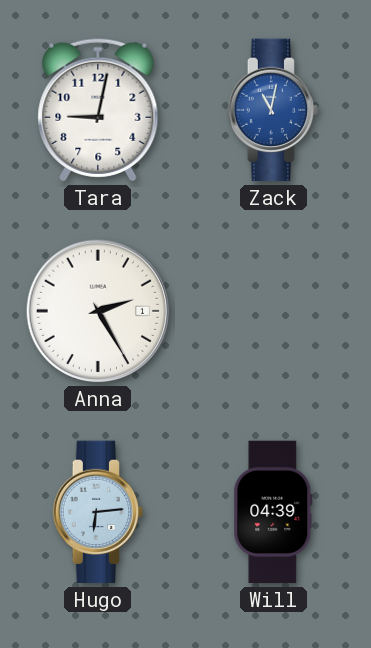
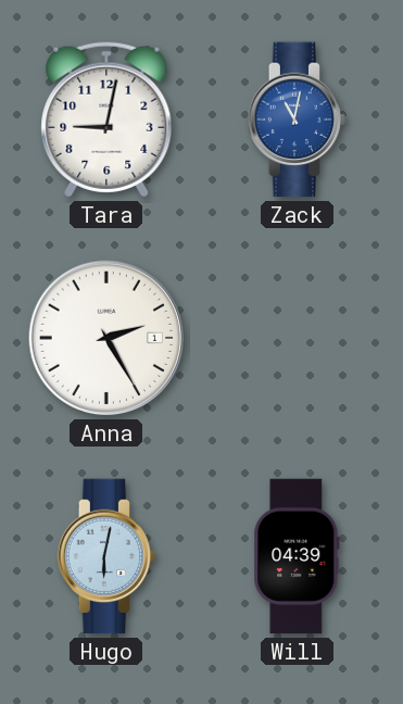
Hugo: 6:14 -> 6:02
